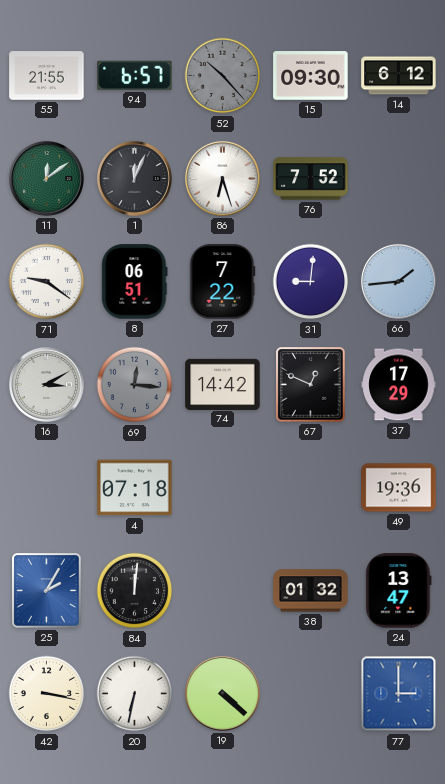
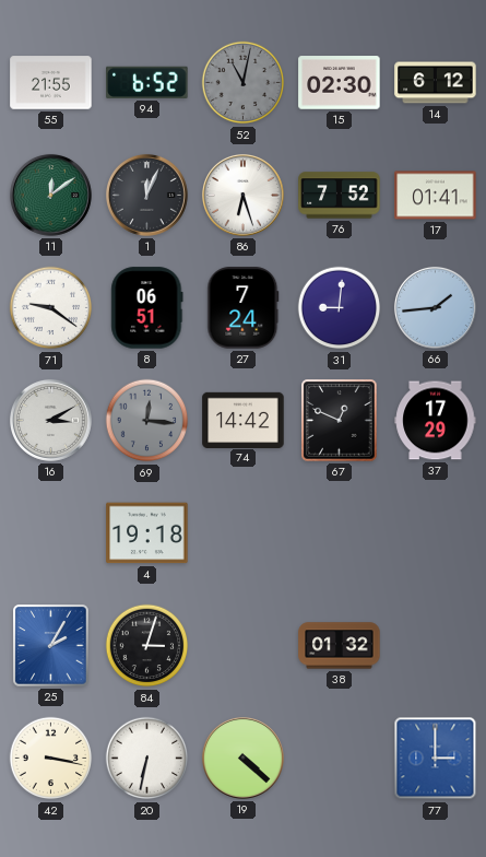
94: 6:57 -> 6:52
52: 10:23 -> 11:02
15: 09:30 -> 02:30
17: none -> 01:41
27: 7:22 -> 7:24
4: 07:18 -> 19:18
49: 19:36 -> none
84: 12:01 -> 3:03
24: 13:47 -> none
